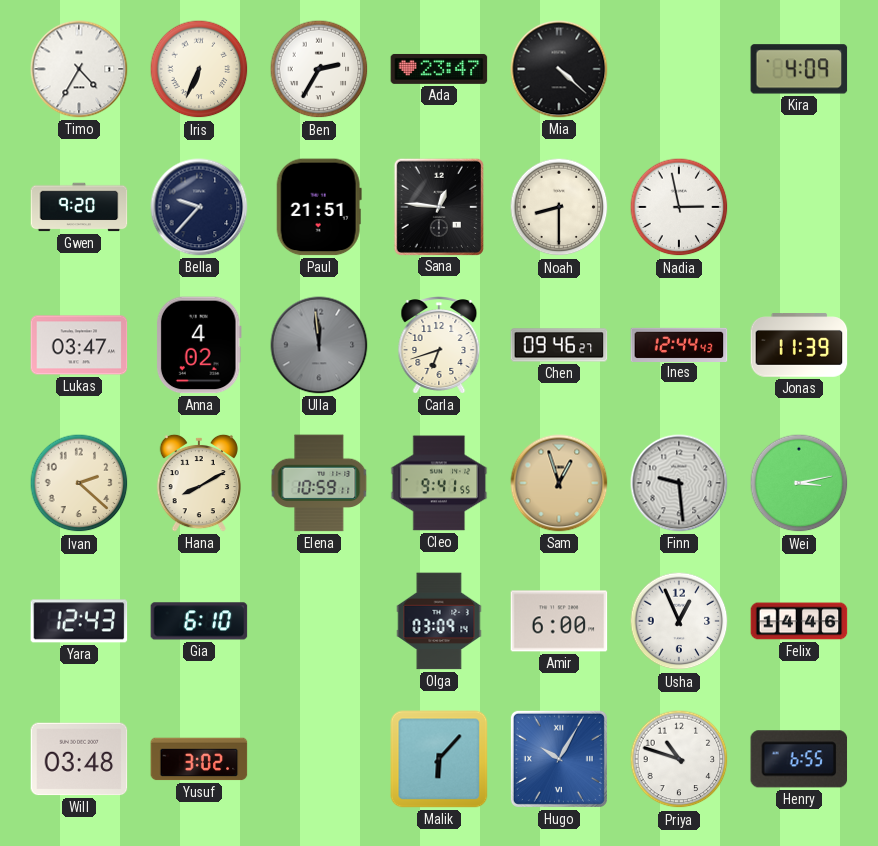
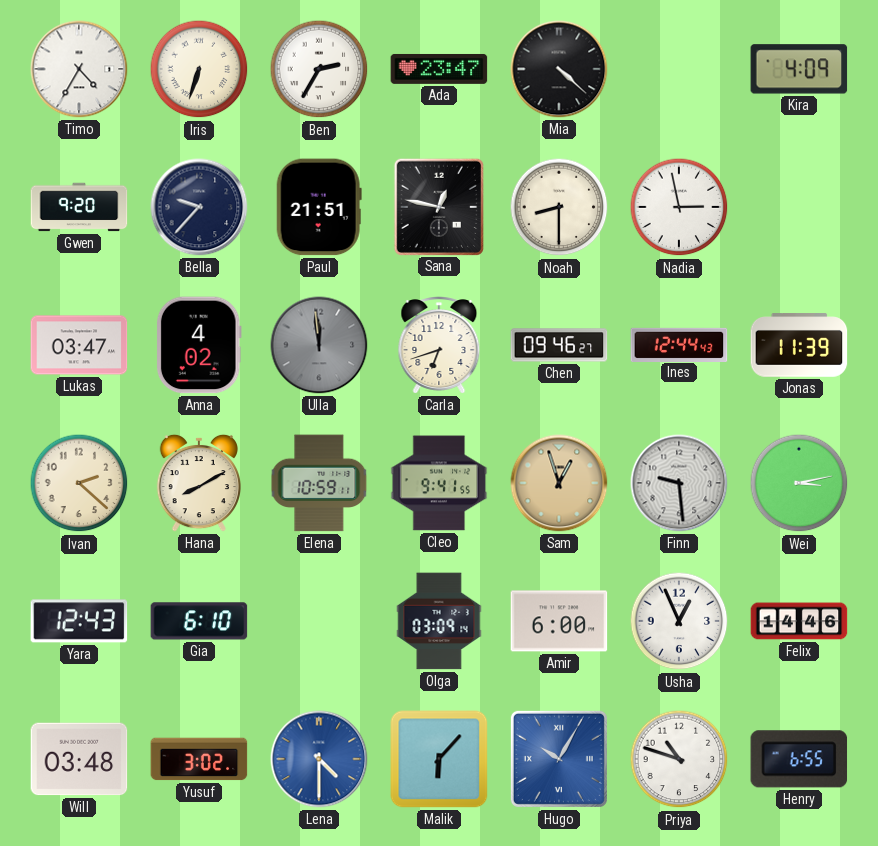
Iris: 6:34 -> 6:33
Sana: 12:46 -> 12:47
Lena: none -> 4:30
